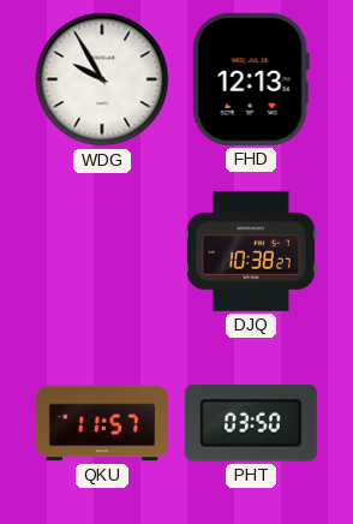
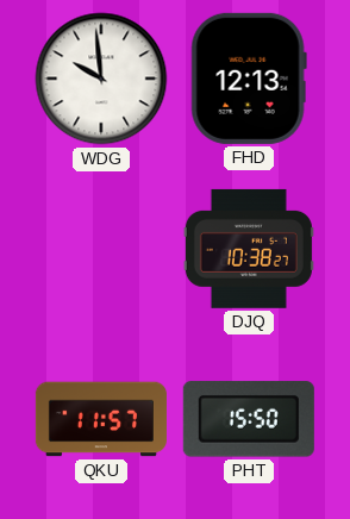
WDG: 9:55 -> 9:59
PHT: 03:50 -> 15:50
